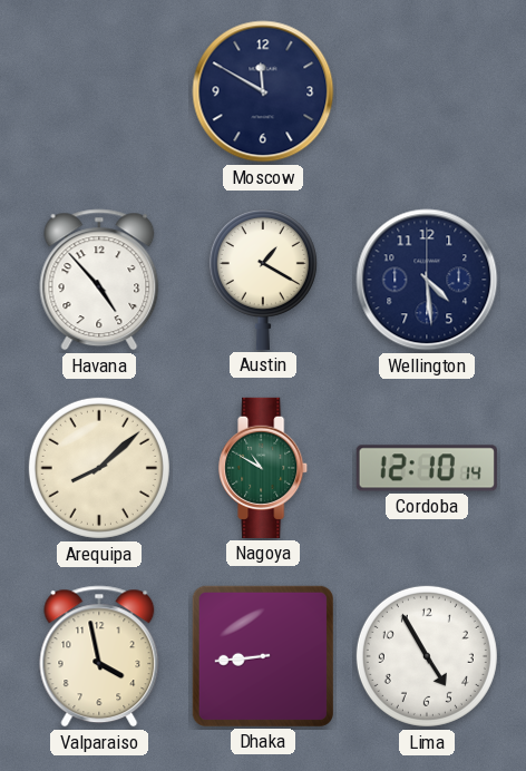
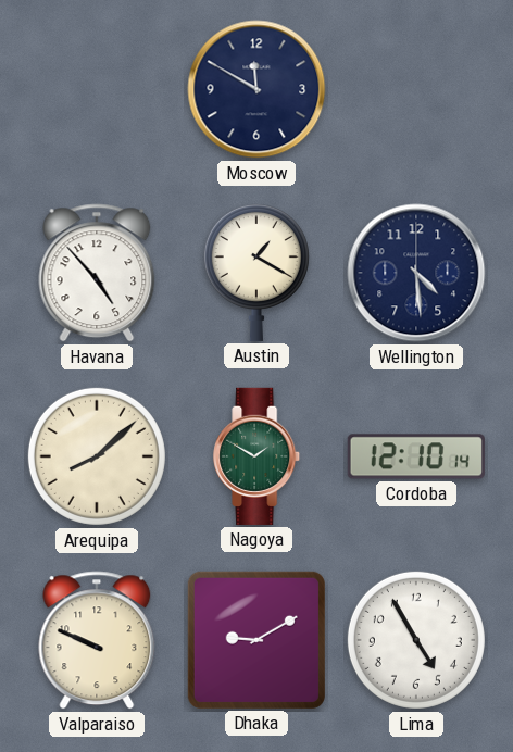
Nagoya: 10:50 -> 1:50
Valparaiso: 3:58 -> 9:49
Dhaka: 8:44 -> 9:10
